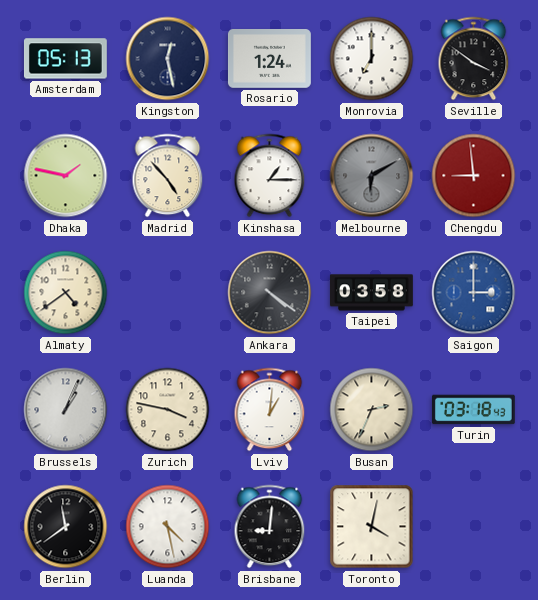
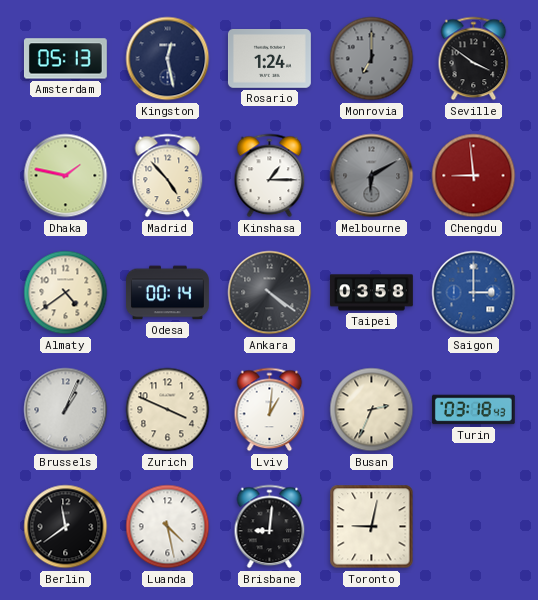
Monrovia dial: white -> grey
Odesa: none -> 00:14
Zurich: 3:47 -> 3:49
Toronto: 4:02 -> 9:02
